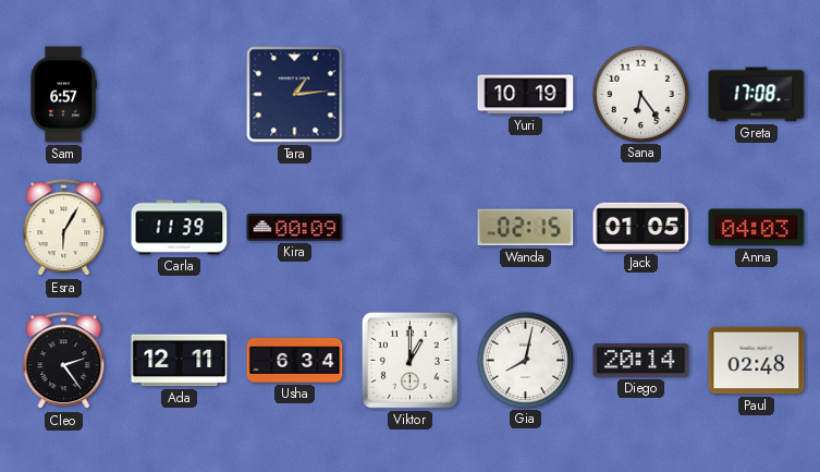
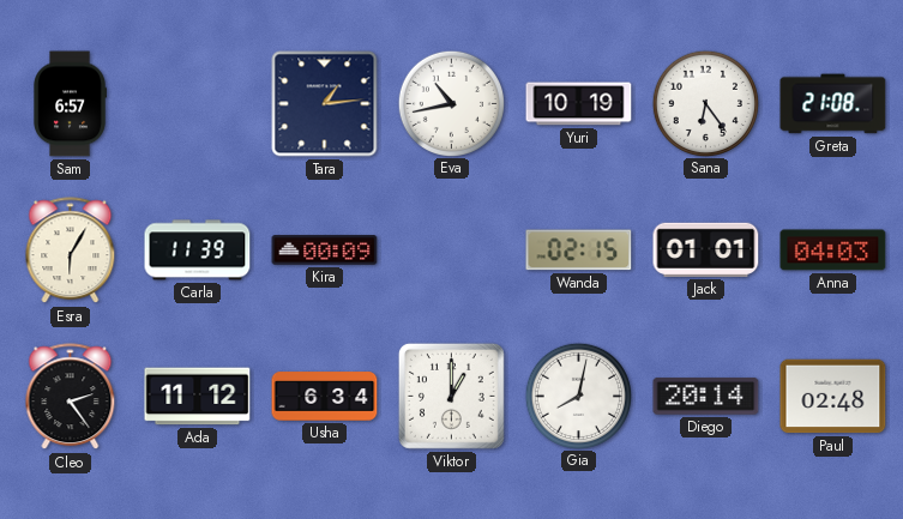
Eva: none -> 10:43
Greta: 17:08 -> 21:08
Jack: 01:05 -> 01:01
Ada: 12:11 -> 11:12
